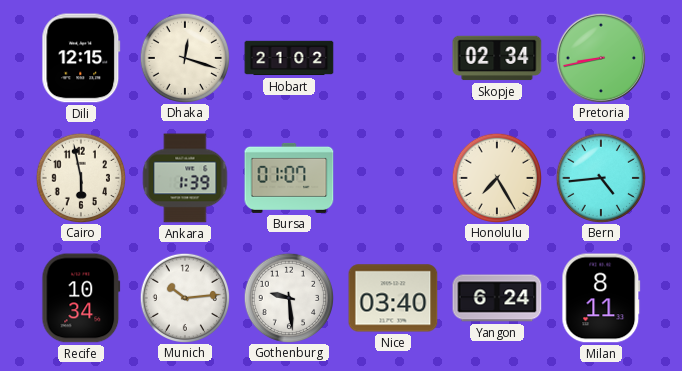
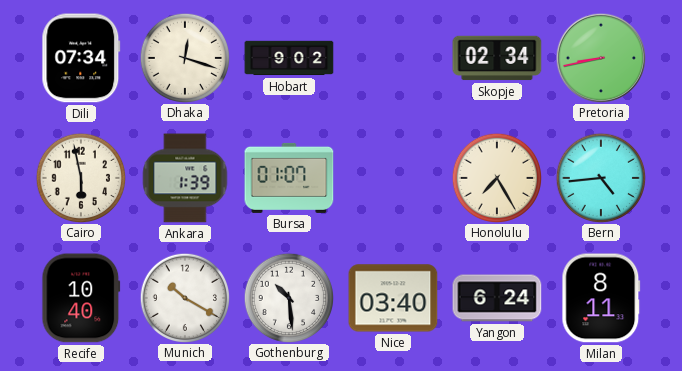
Dili: 12:15 -> 07:34
Hobart: 21:02 -> 9:02
Recife: 10:34 -> 10:40
Munich: 10:14 -> 10:20
Gothenburg: 9:29 -> 10:29
